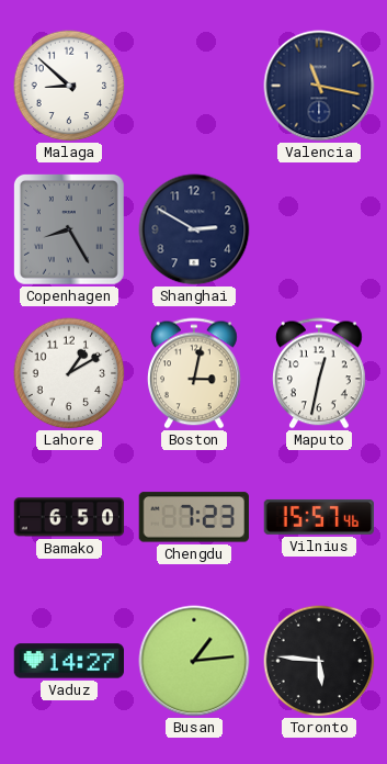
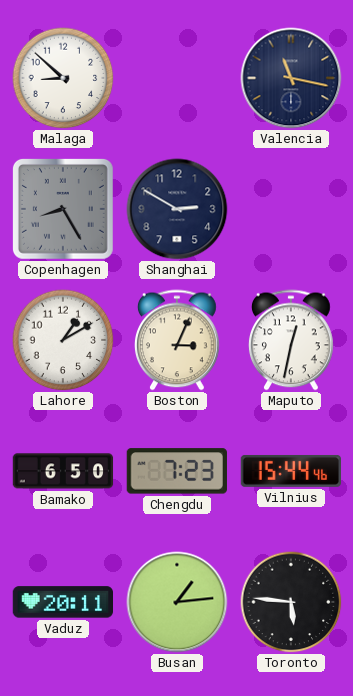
Boston: 3:02 -> 3:04
Vilnius: 15:57 -> 15:44
Vaduz: 14:27 -> 20:11
